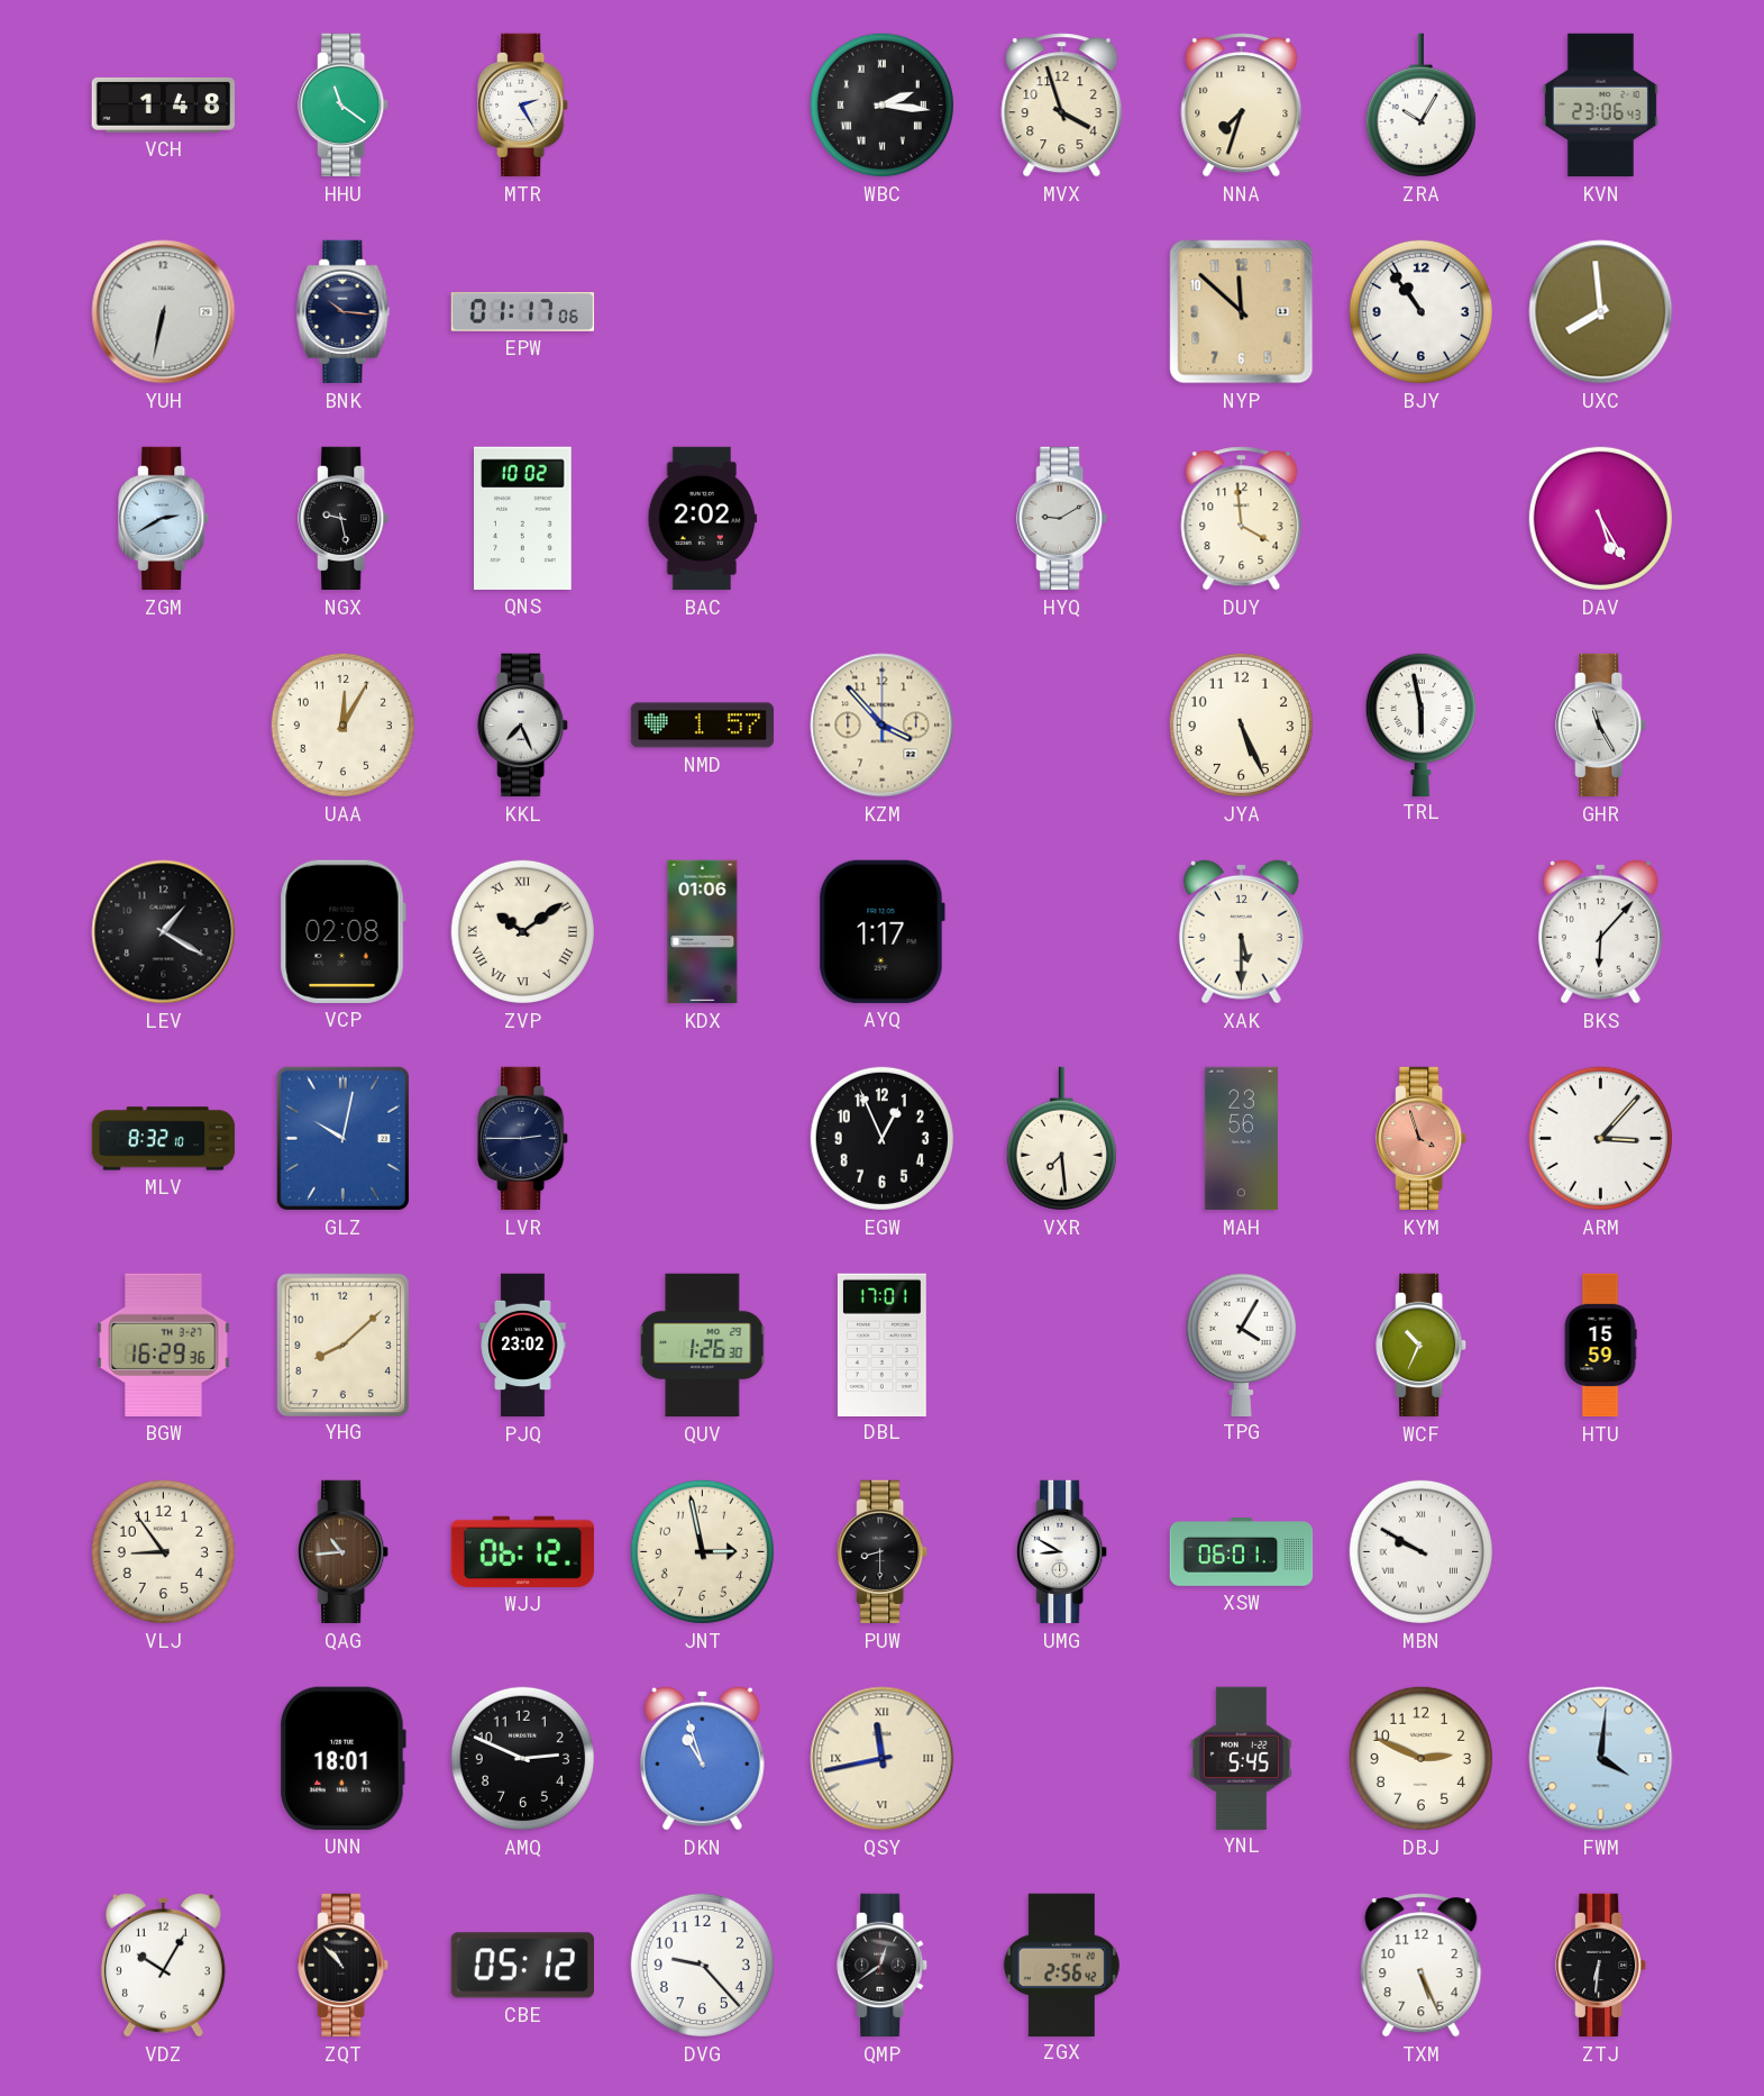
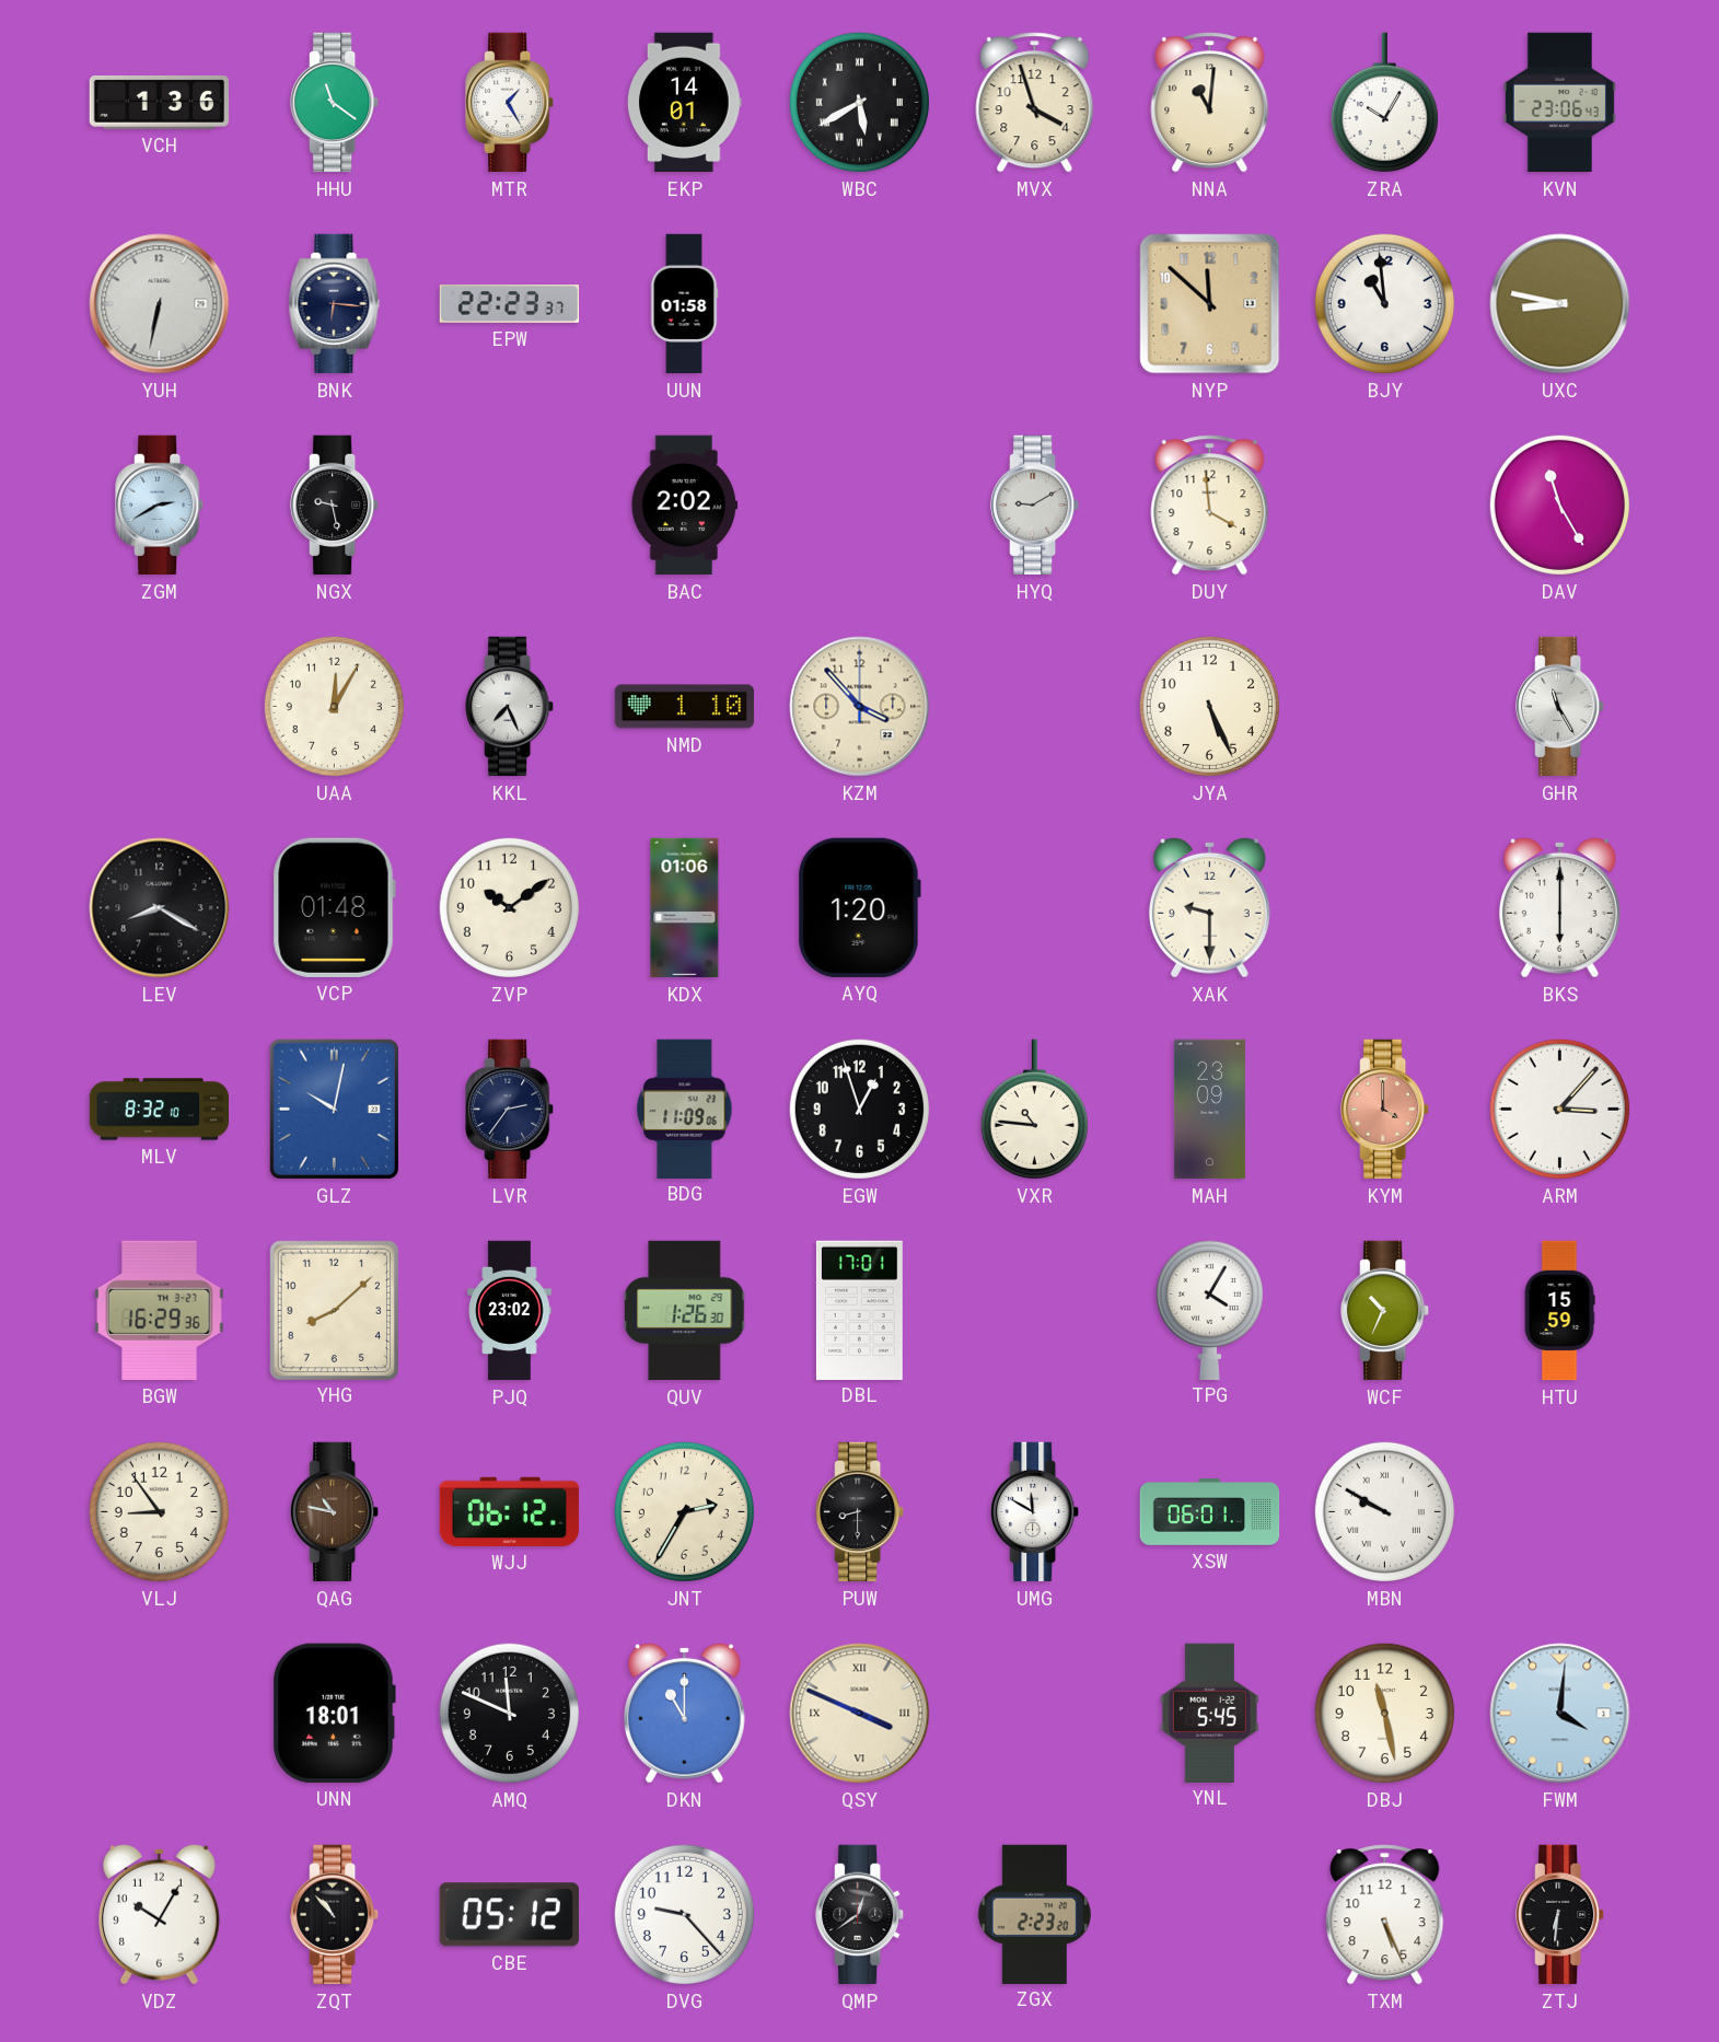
VCH: 1:48 -> 1:36
MTR: 2:25 -> 1:25
EKP: none -> 14:01
WBC: 2:16 -> 5:40
NNA: 7:33 -> 11:01
BNK: 10:16 -> 6:16
EPW: 01:17 -> 22:23
UUN: none -> 01:58
BJY: 10:54 -> 10:59
UXC: 7:59 -> 8:47
QNS: 10:02 -> none
DAV: 5:25 -> 11:25
NMD: 1:57 -> 1:10
TRL: 5:58 -> none
LEV: 1:20 -> 8:20
VCP: 02:08 -> 01:48
ZVP numerals: Roman -> Arabic
AYQ: 1:17 -> 1:20
XAK: 5:30 -> 9:30
BKS: 6:07 -> 6:00
LVR: 2:45 -> 2:36
BDG: none -> 11:09
EGW: 12:56 -> 12:57
VXR: 7:29 -> 10:46
MAH: 23:56 -> 23:09
KYM: 3:57 -> 4:00
QAG: 10:44 -> 10:47
JNT: 2:58 -> 2:35
UMG: 8:50 -> 11:50
AMQ: 2:49 -> 11:49
DKN: 10:57 -> 11:00
QSY: 11:43 -> 3:49
DBJ: 2:49 -> 11:28
ZGX: 2:56 -> 2:23
